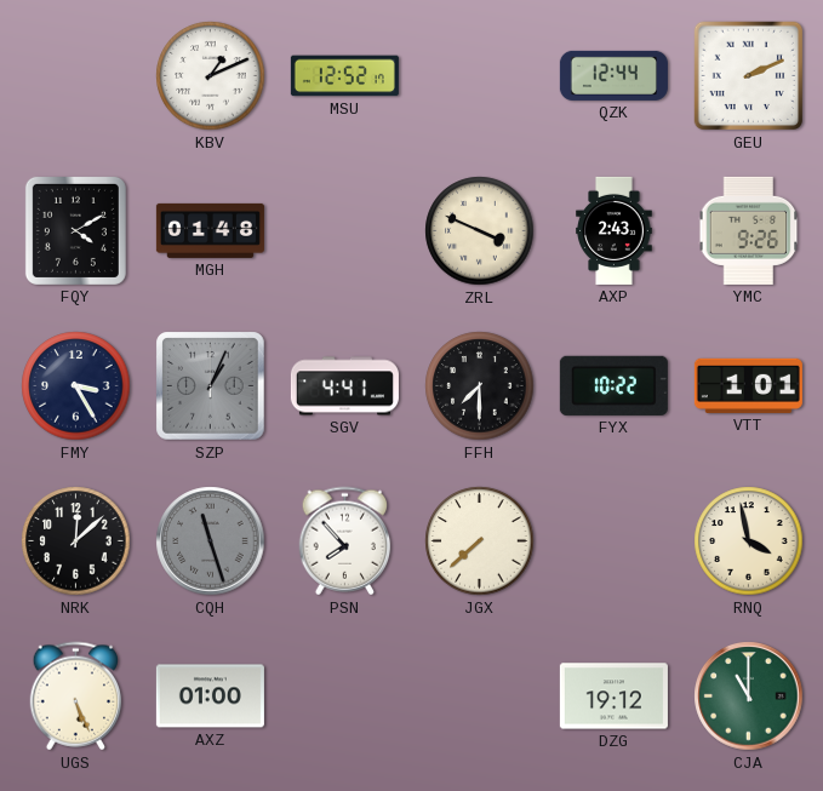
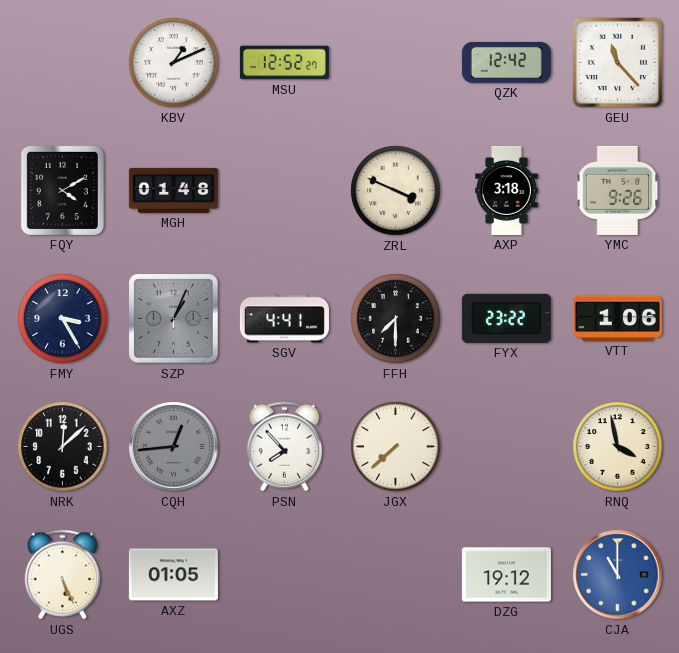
MSU: 12:52:17 -> 12:52:27
QZK: 12:44 -> 12:42
GEU: 2:11 -> 11:23
AXP: 2:43 -> 3:18
FYX: 10:22 -> 23:22
VTT: 1:01 -> 1:06
CQH: 11:27 -> 12:44
AXZ: 01:00 -> 01:05
CJA dial: green -> blue
